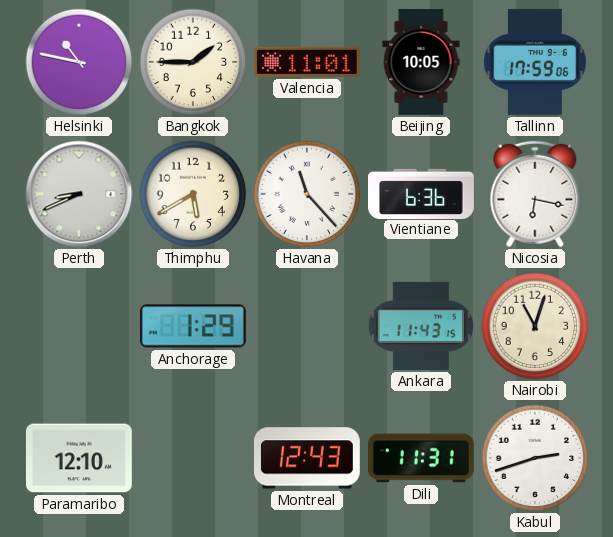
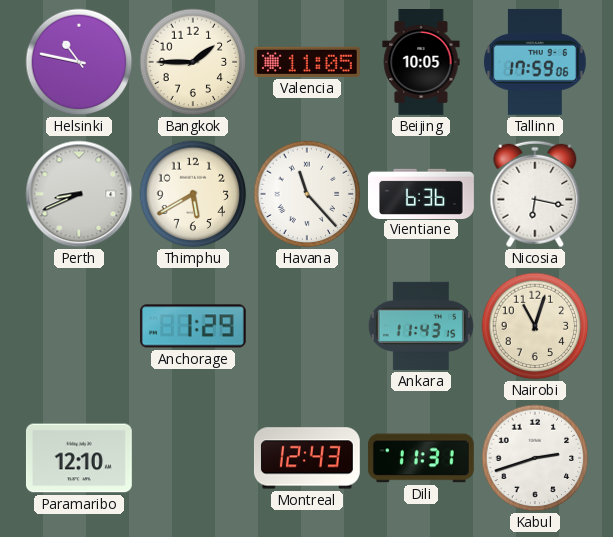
Valencia: 11:01 -> 11:05
